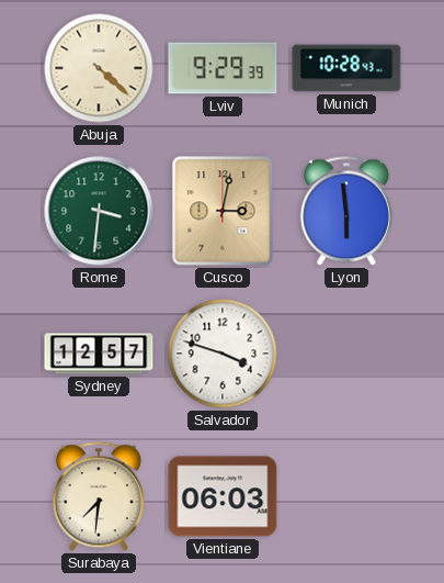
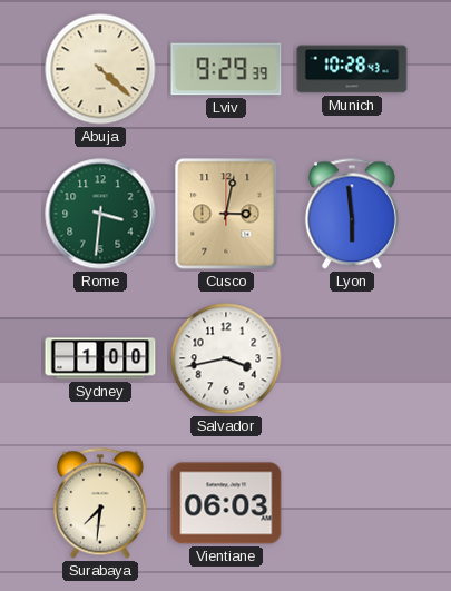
Sydney: 12:57 -> 1:00
Salvador: 3:48 -> 3:43
